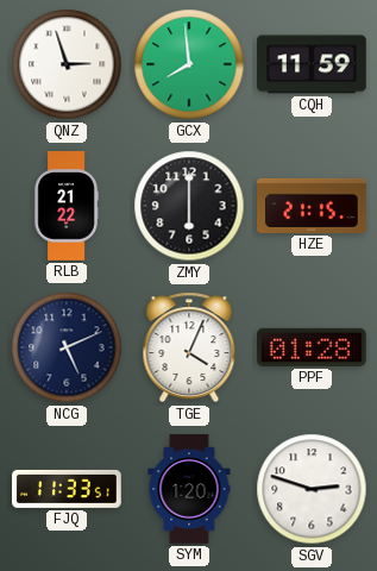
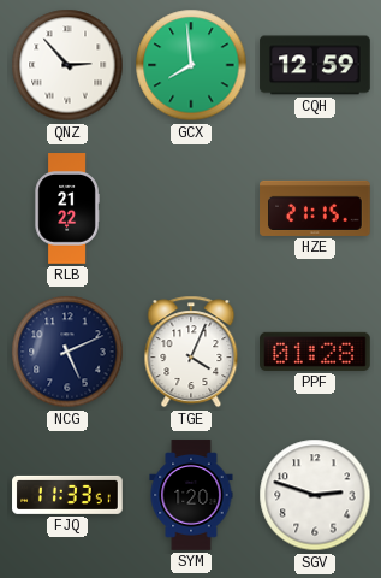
QNZ: 2:57 -> 2:53
CQH: 11:59 -> 12:59
ZMY: 6:00 -> none
